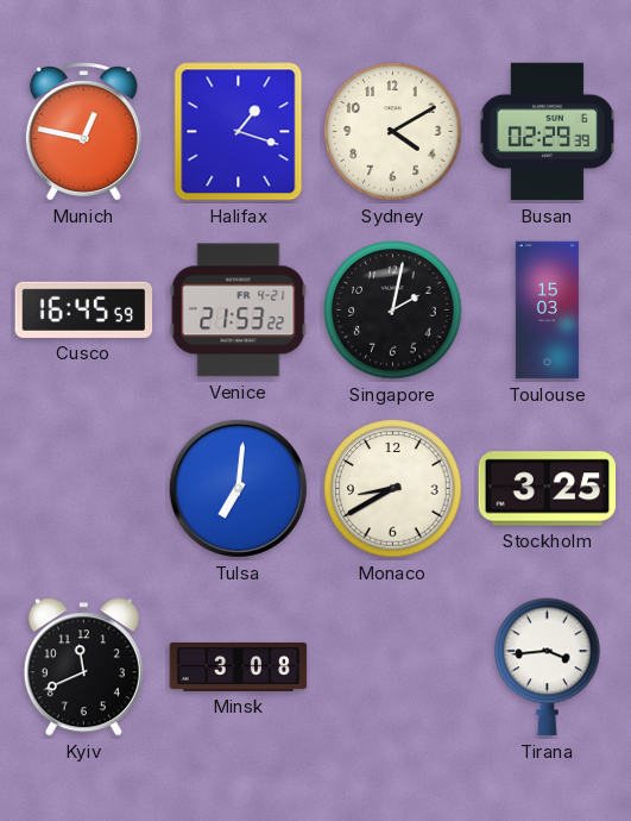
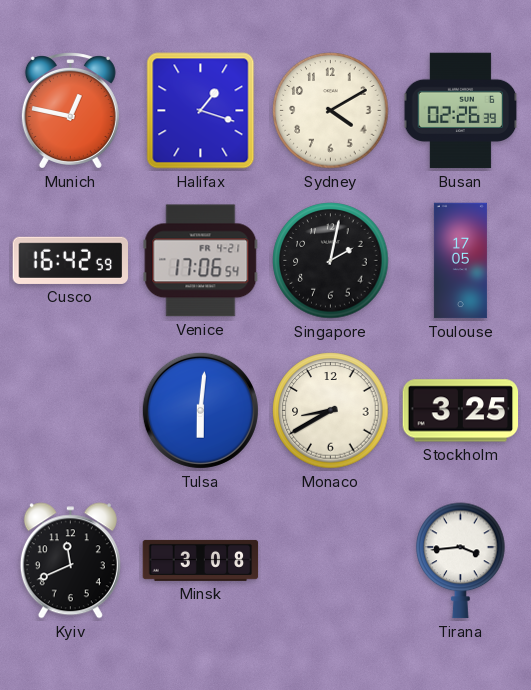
Busan: 02:29 -> 02:26
Cusco: 16:45 -> 16:42
Venice: 21:53 -> 17:06
Toulouse: 15:03 -> 17:05
Tulsa: 7:01 -> 6:01
